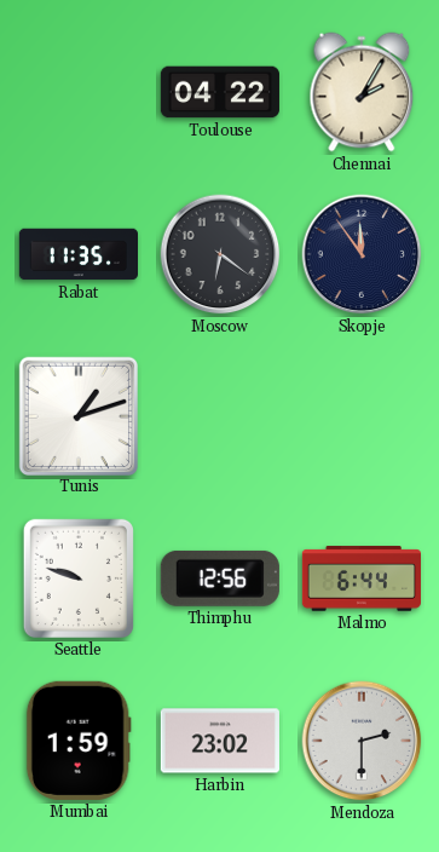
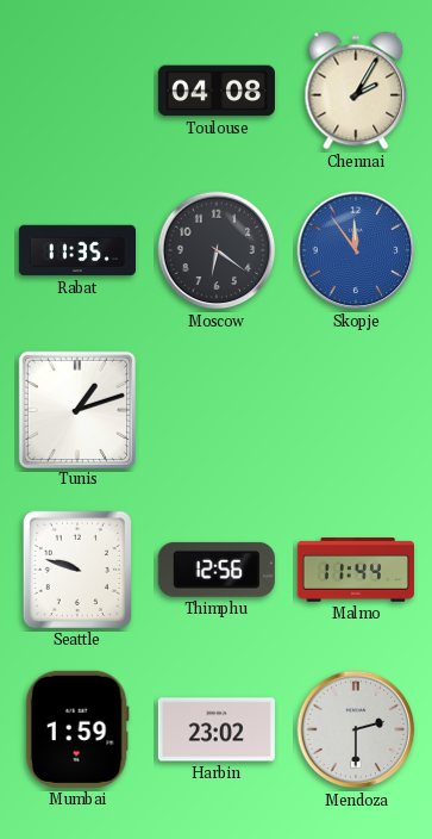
Toulouse: 04:22 -> 04:08
Skopje dial: navy -> blue
Malmo: 6:44 -> 11:44
